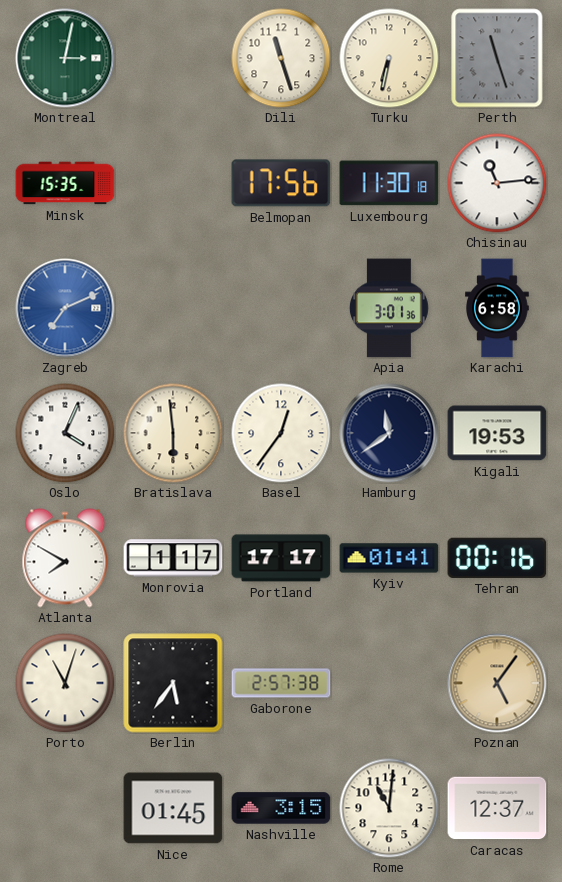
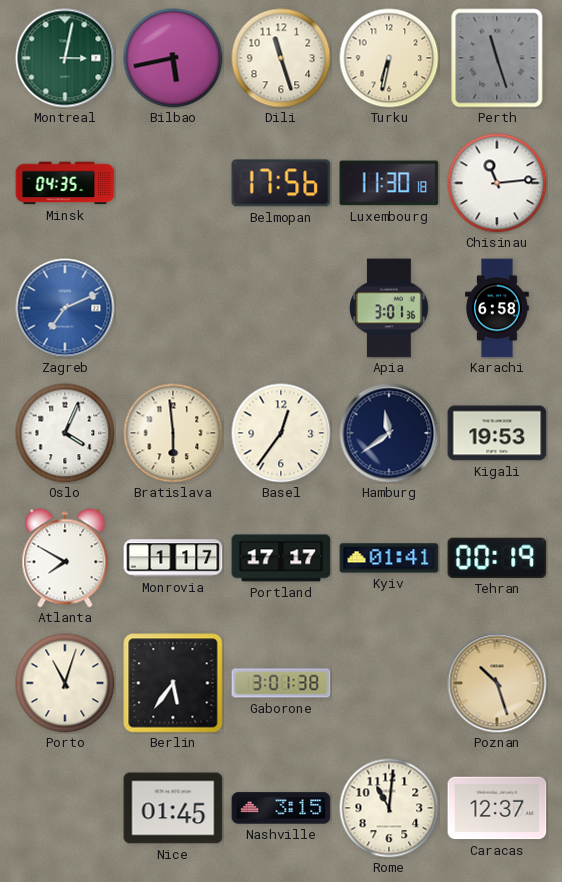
Bilbao: none -> 5:43
Minsk: 15:35 -> 04:35
Tehran: 00:16 -> 00:19
Gaborone: 2:57 -> 3:01
Poznan: 5:06 -> 10:27
